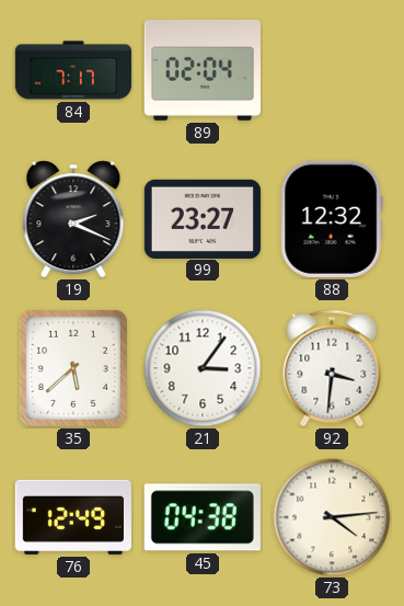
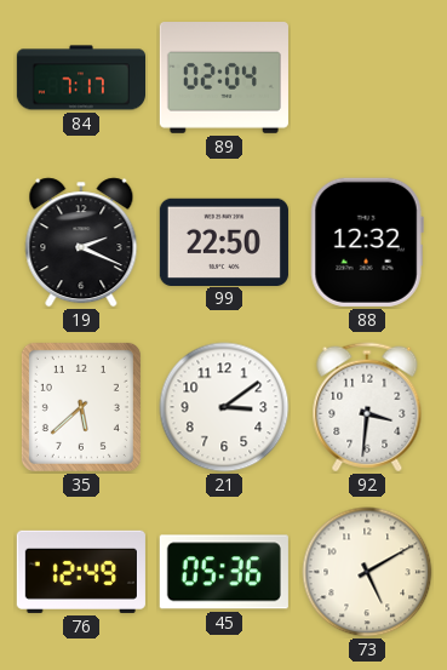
99: 23:27 -> 22:50
21: 3:06 -> 3:09
45: 04:38 -> 05:36
73: 4:14 -> 5:10
